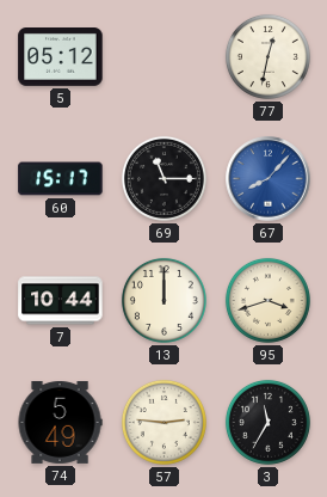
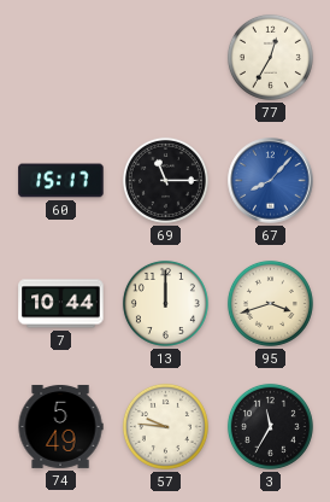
5: 05:12 -> none
77: 12:32 -> 12:35
57: 2:46 -> 9:46
